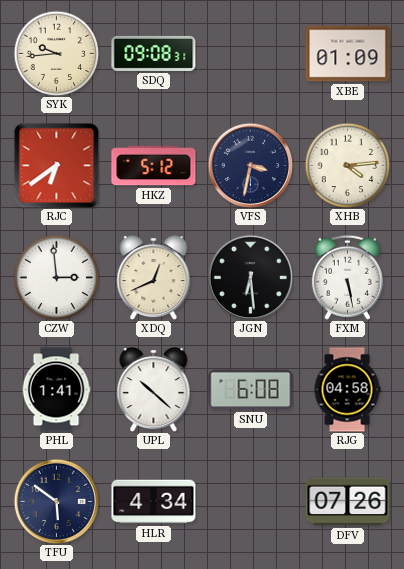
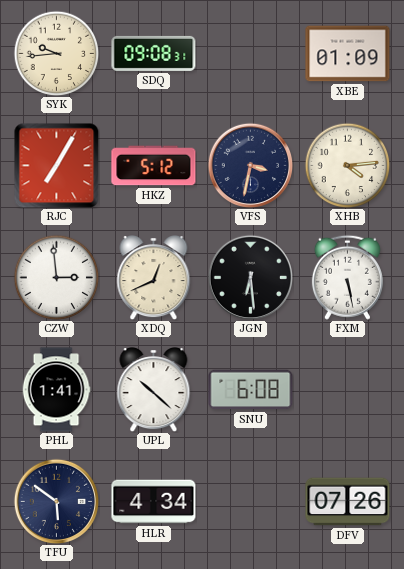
RJC: 6:39 -> 7:05
RJG: 04:58 -> none
